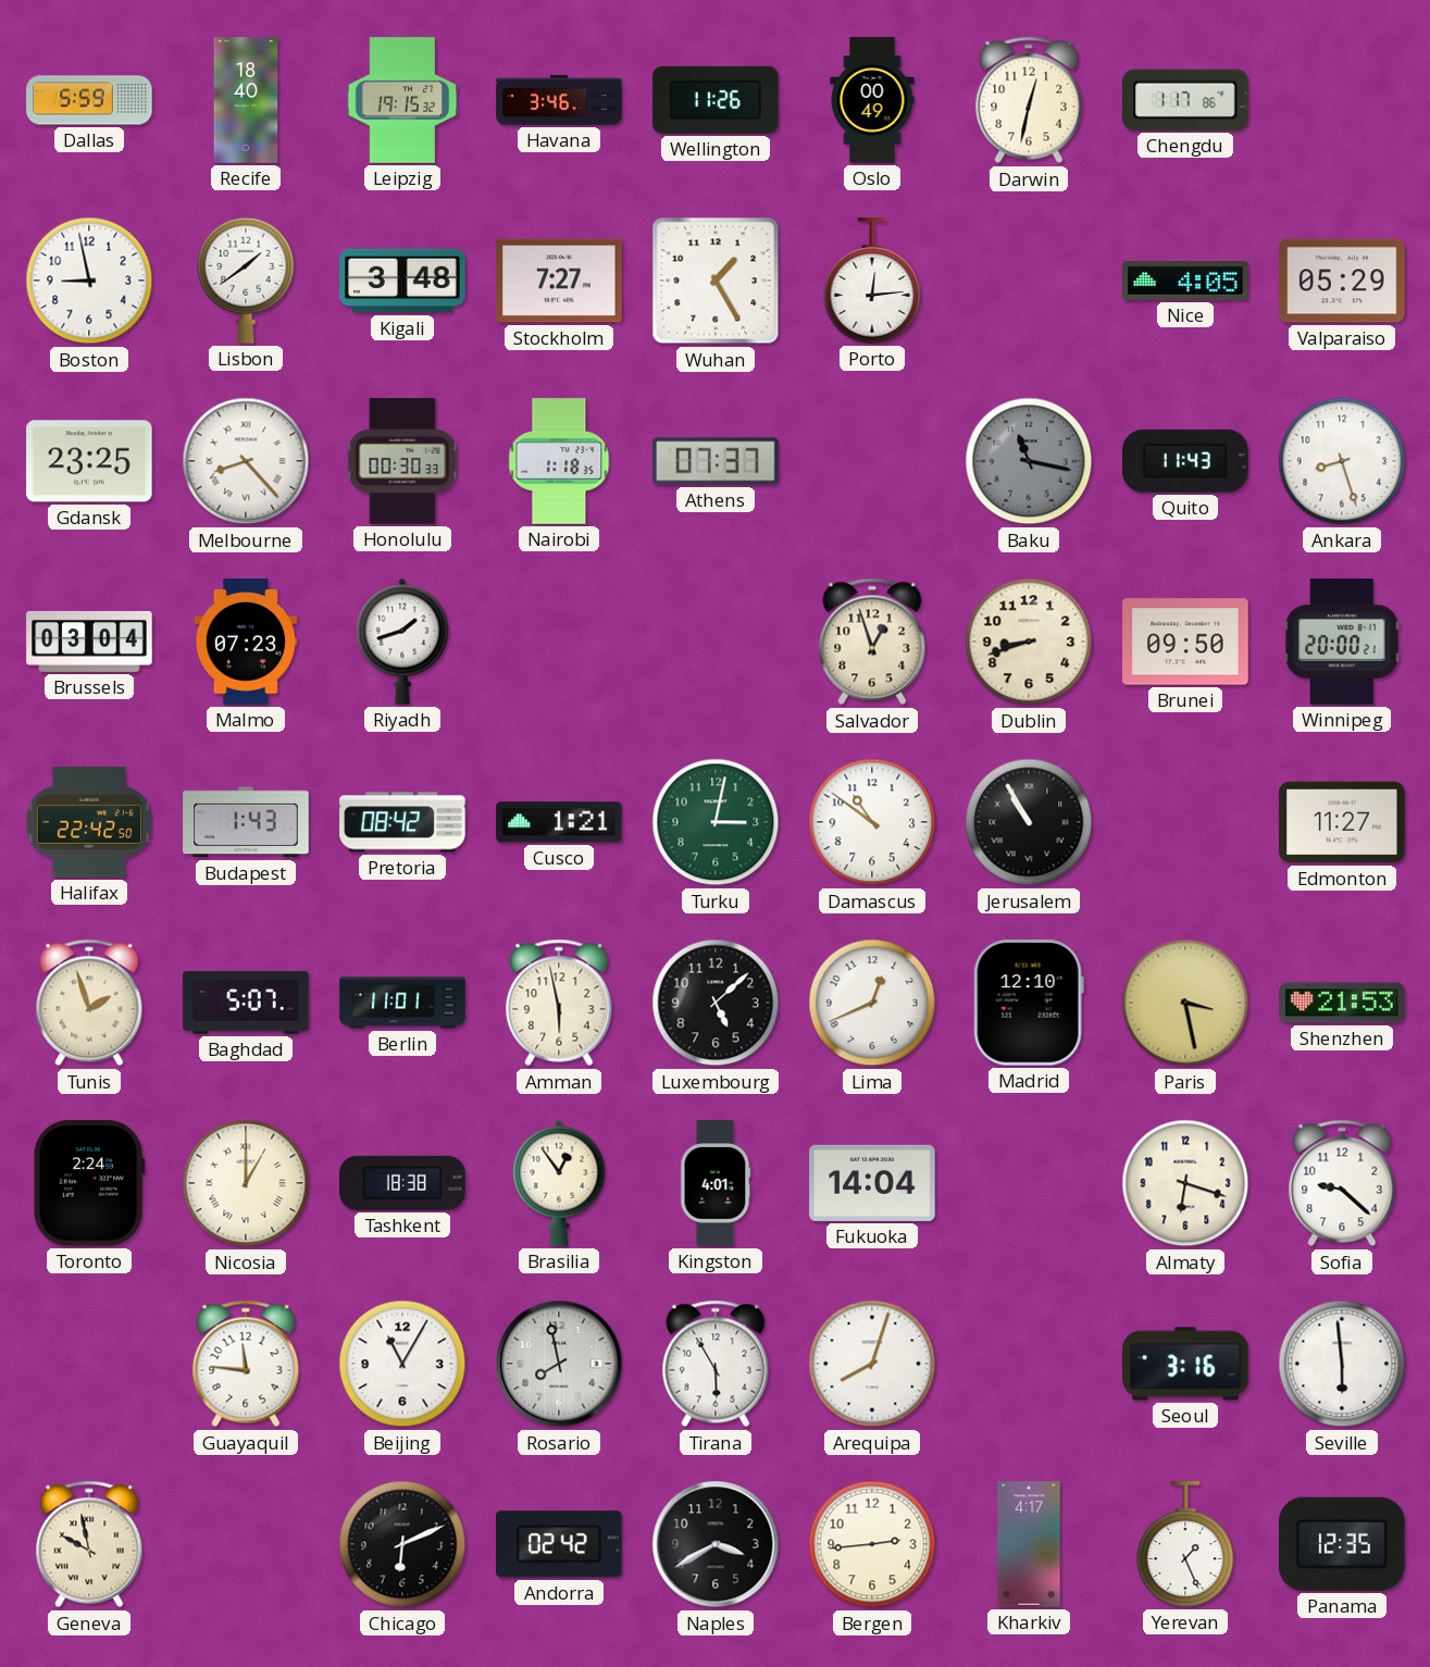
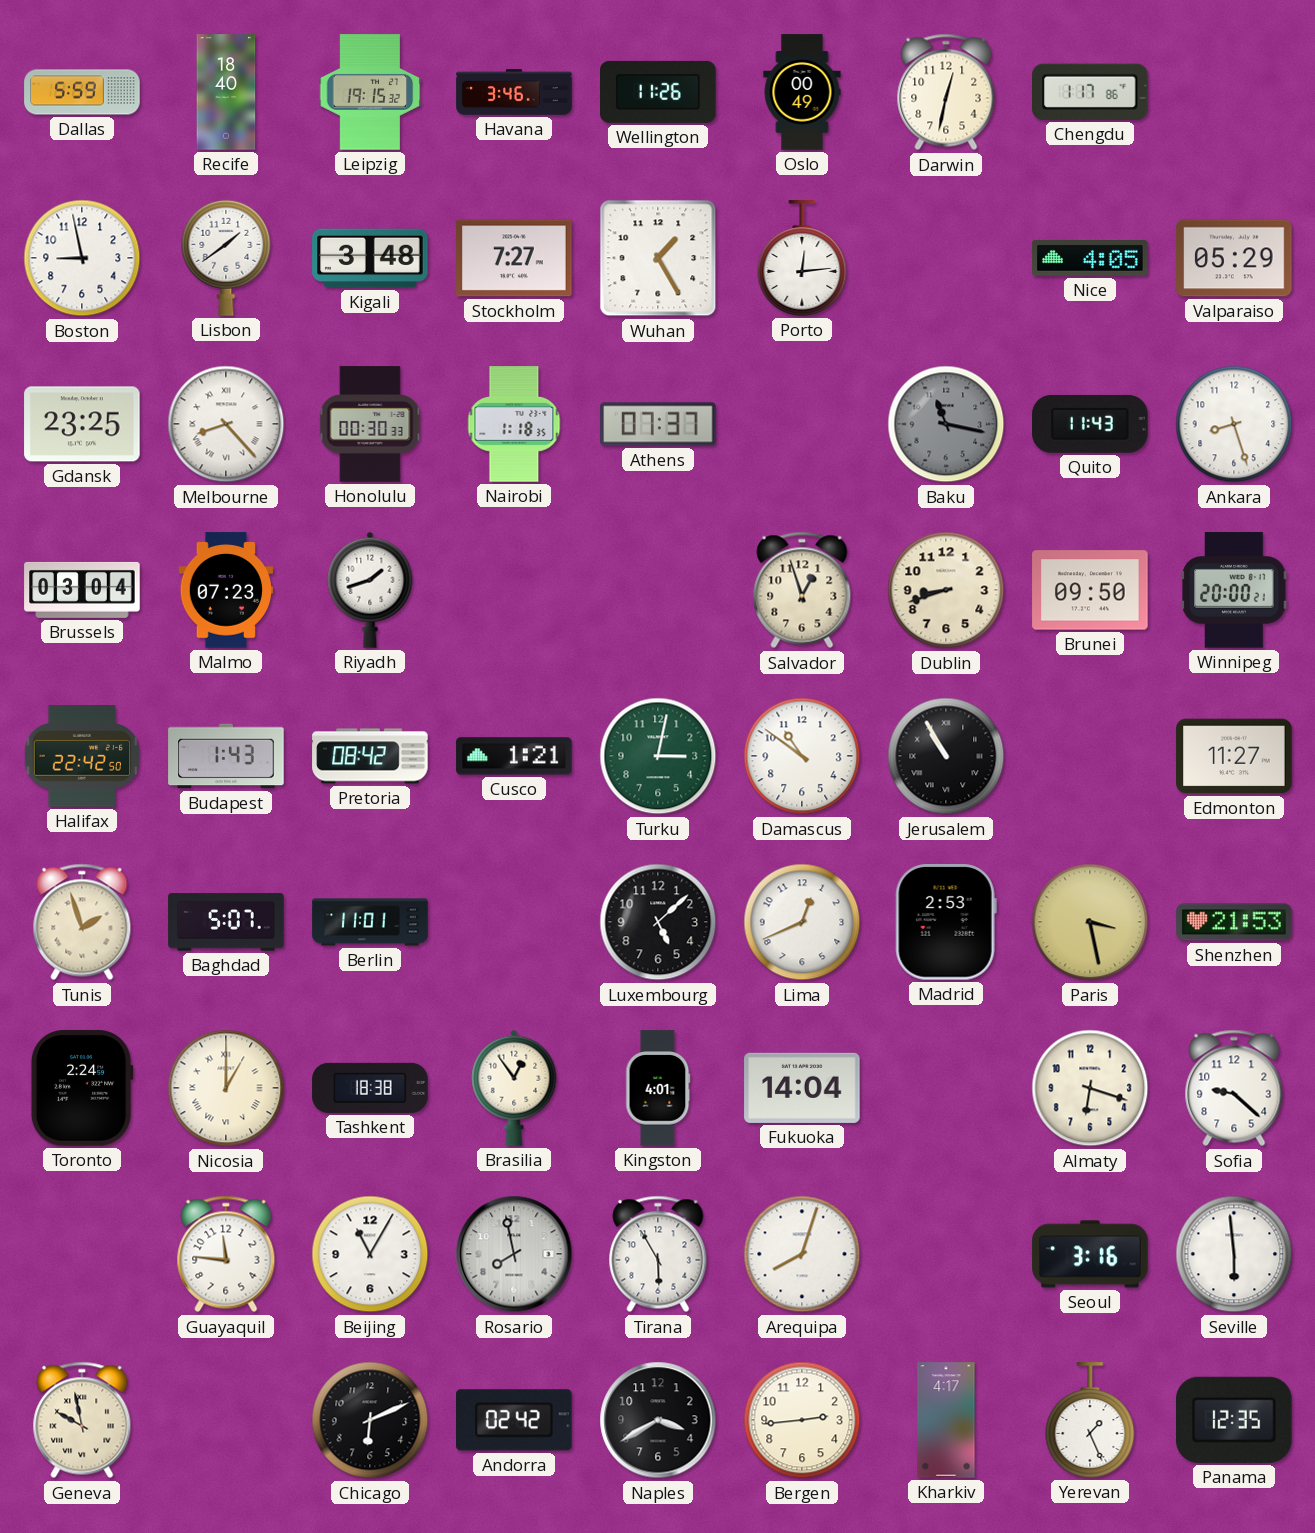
Amman: 5:58 -> none
Madrid: 12:10 -> 2:53
